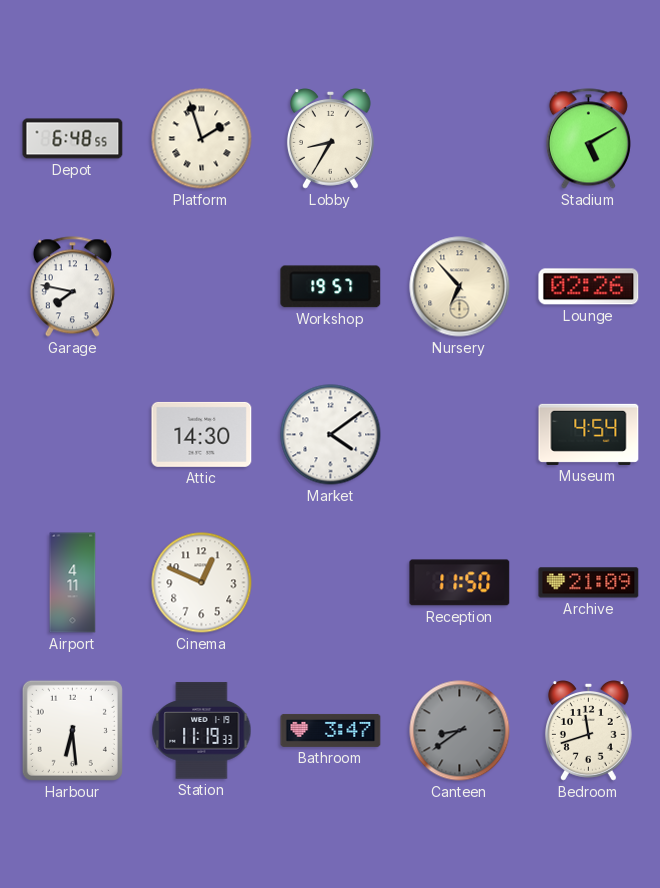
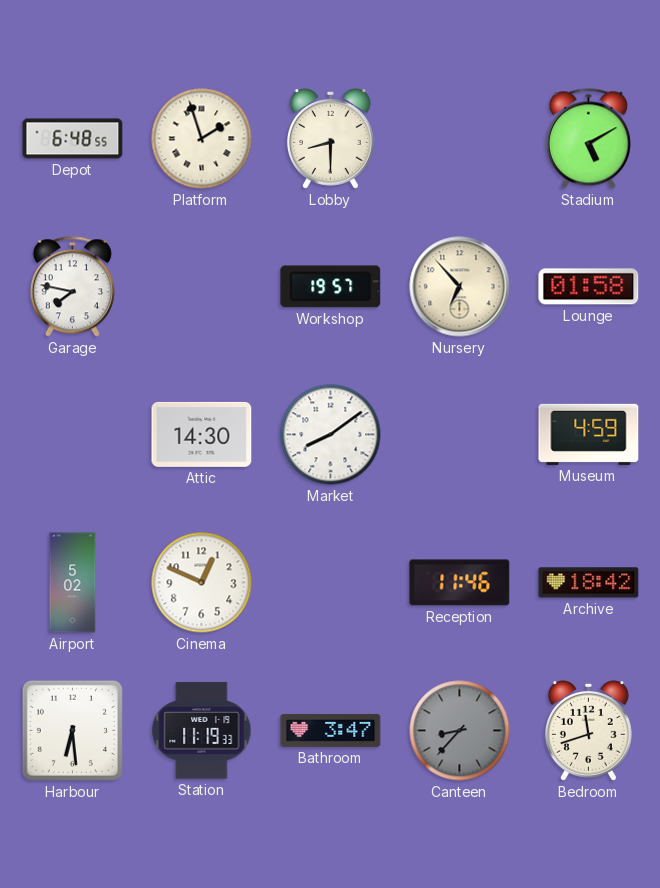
Lobby: 8:35 -> 8:30
Lounge: 02:26 -> 01:58
Market: 4:09 -> 8:09
Museum: 4:54 -> 4:59
Airport: 4:11 -> 5:02
Reception: 11:50 -> 11:46
Archive: 21:09 -> 18:42
Canteen: 8:39 -> 8:37
